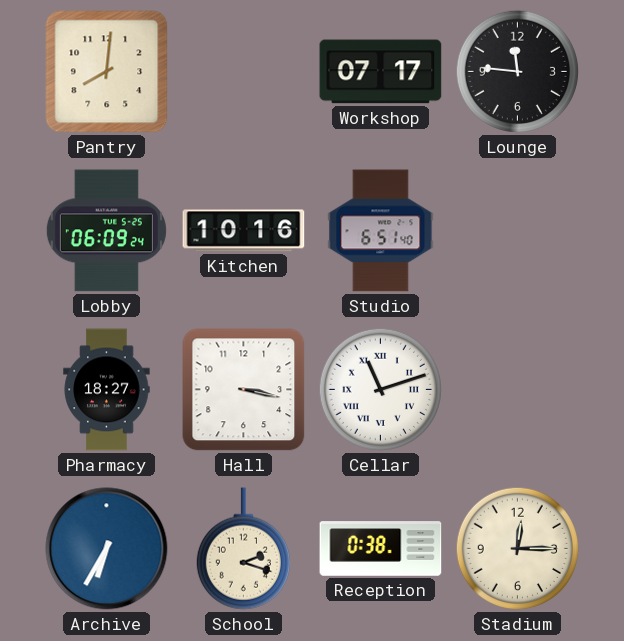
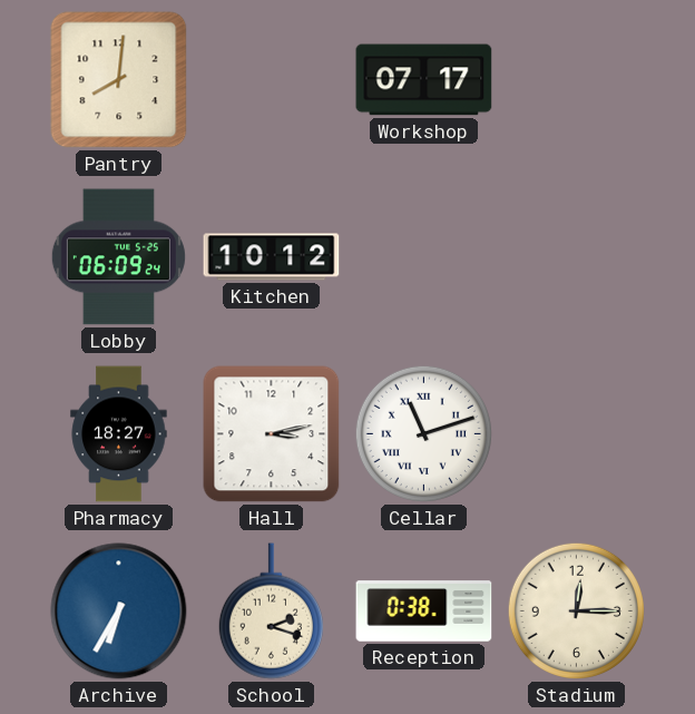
Lounge: 11:46 -> none
Kitchen: 10:16 -> 10:12
Studio: 6:51 -> none
Hall: 3:17 -> 3:13
